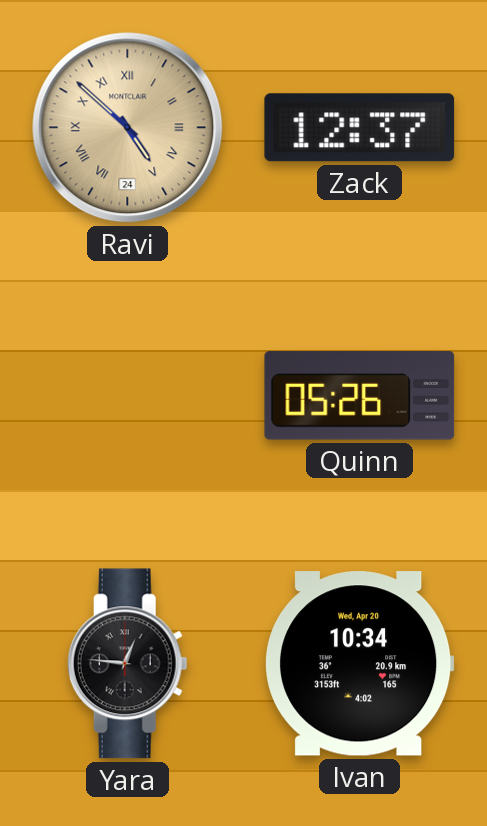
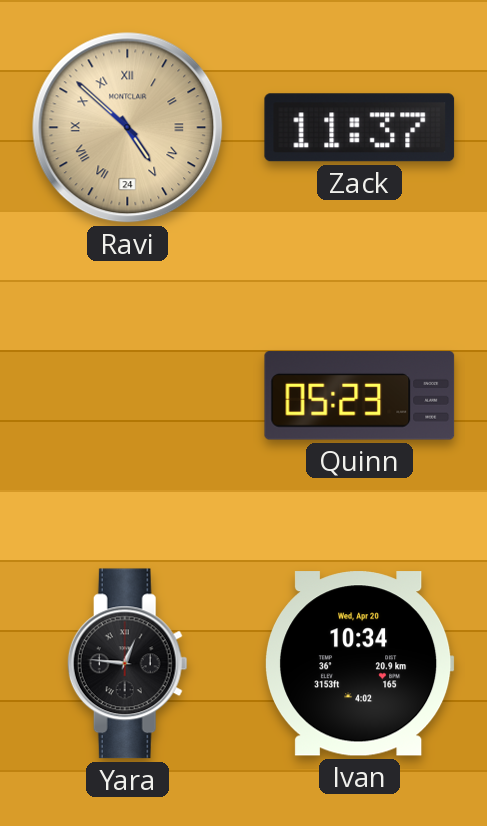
Zack: 12:37 -> 11:37
Quinn: 05:26 -> 05:23
